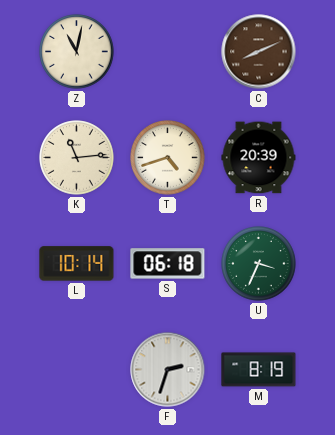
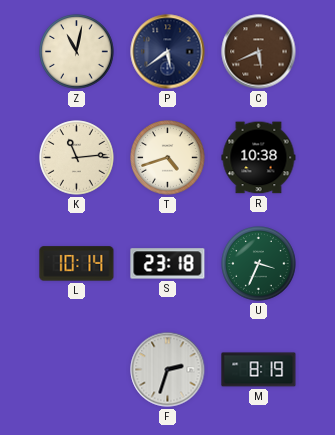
P: none -> 5:39
C: 8:11 -> 5:41
R: 20:39 -> 10:38
S: 06:18 -> 23:18
